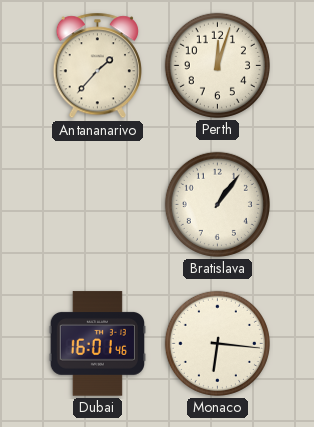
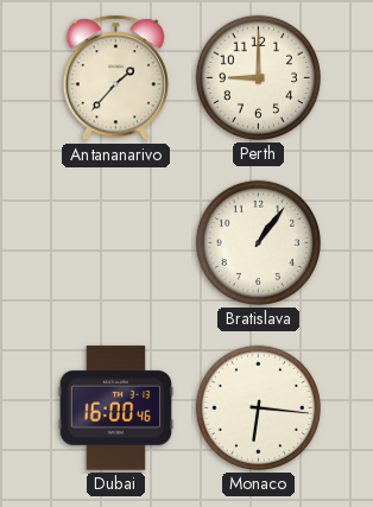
Perth: 12:03 -> 9:00
Dubai: 16:01 -> 16:00
